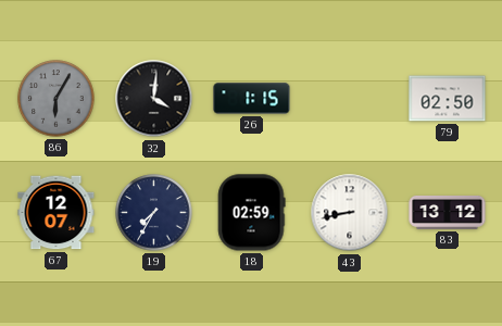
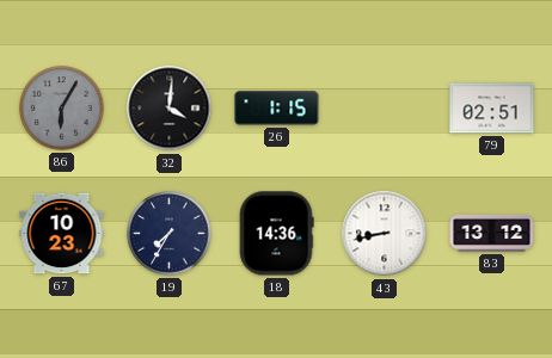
79: 02:50 -> 02:51
67: 12:07 -> 10:23
18: 02:59 -> 14:36
